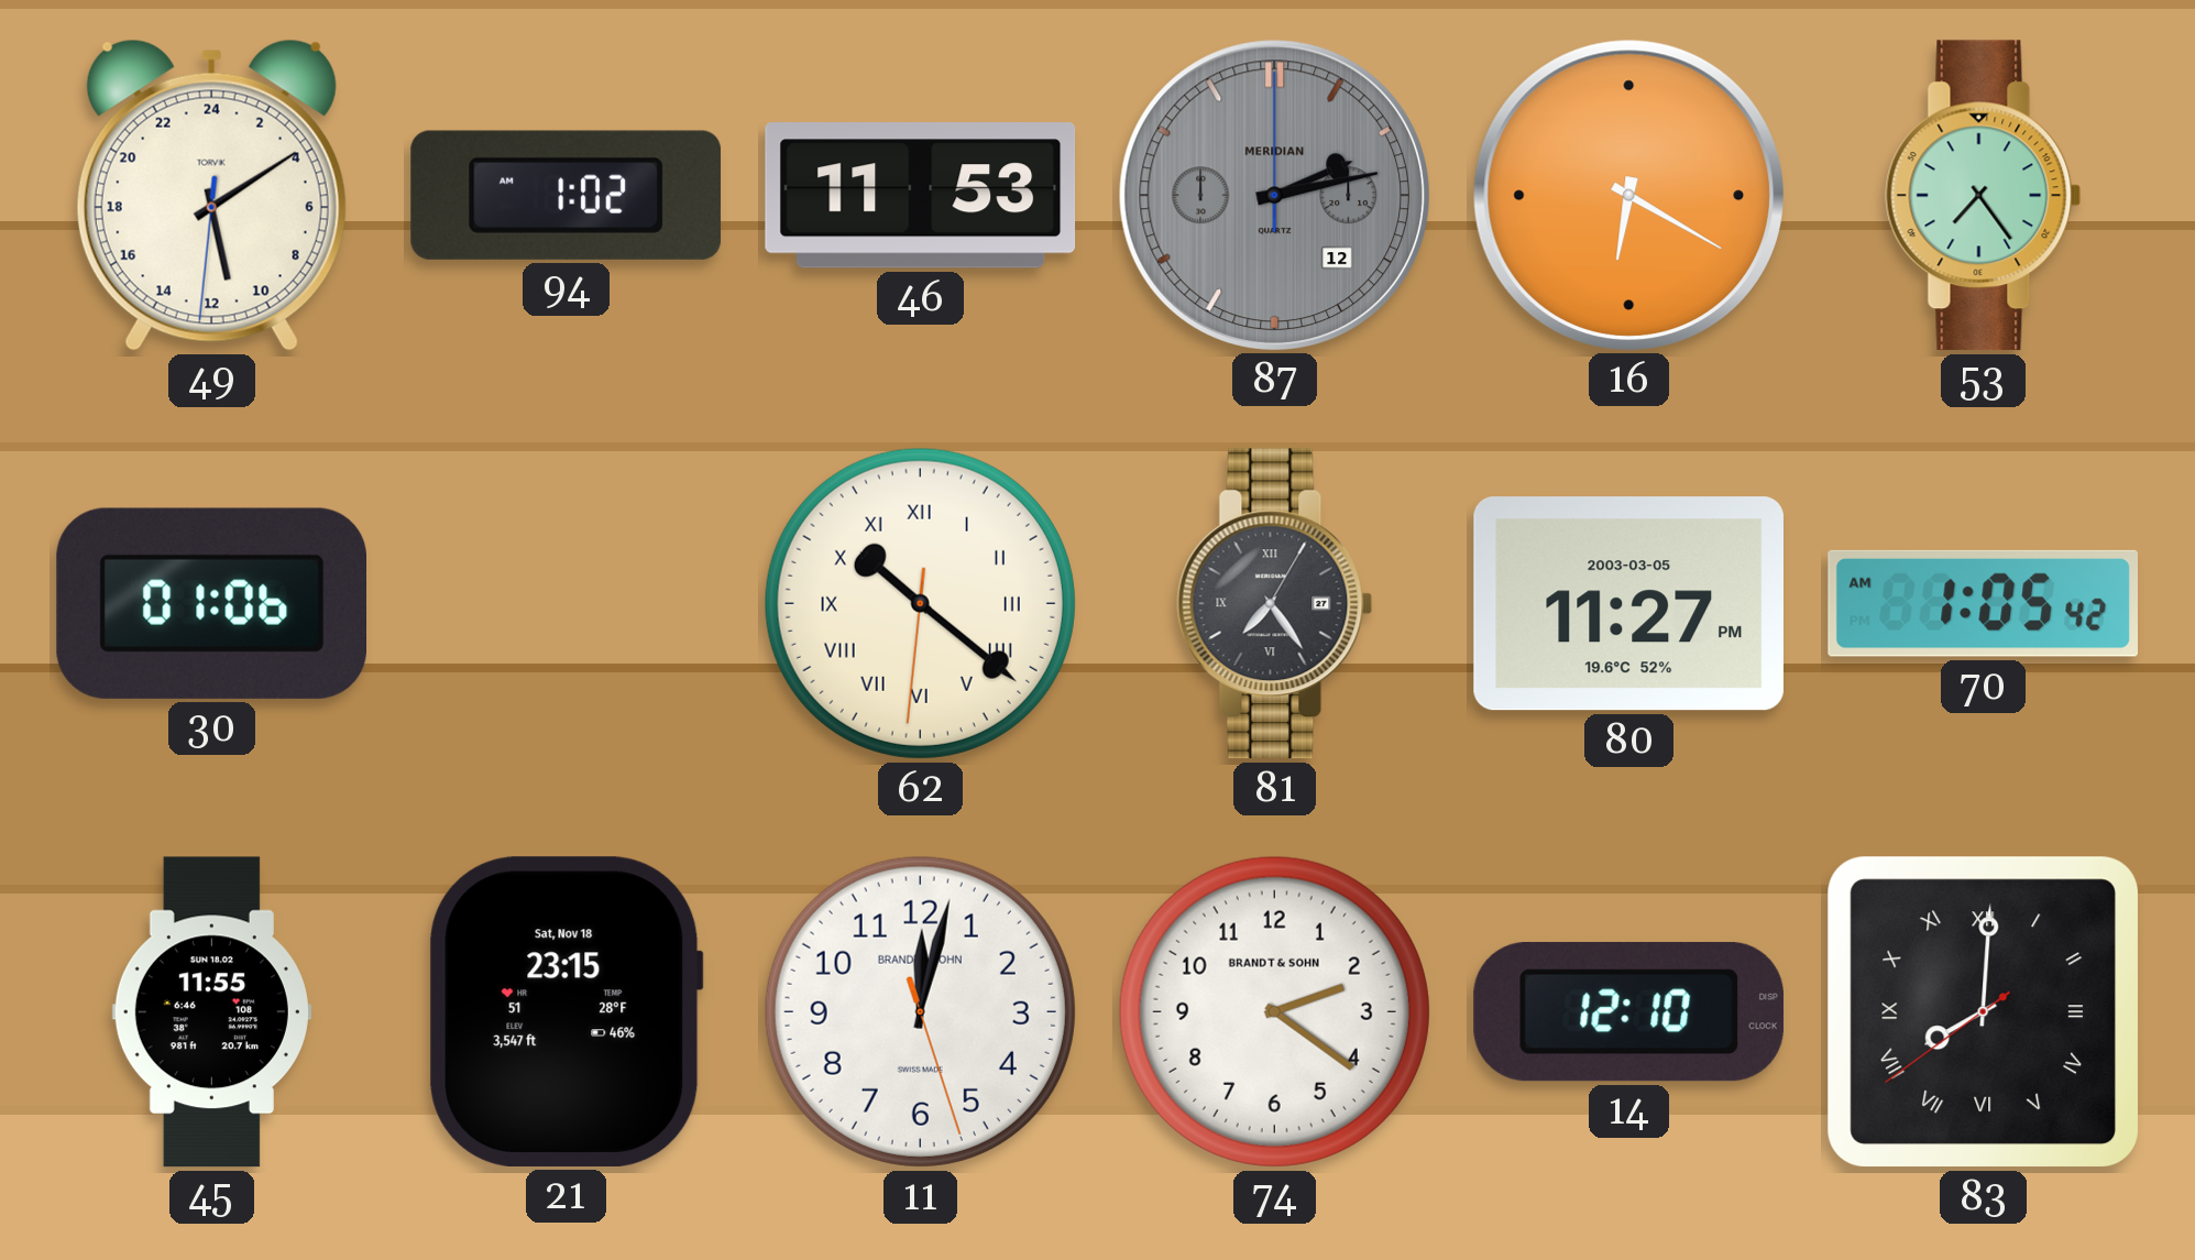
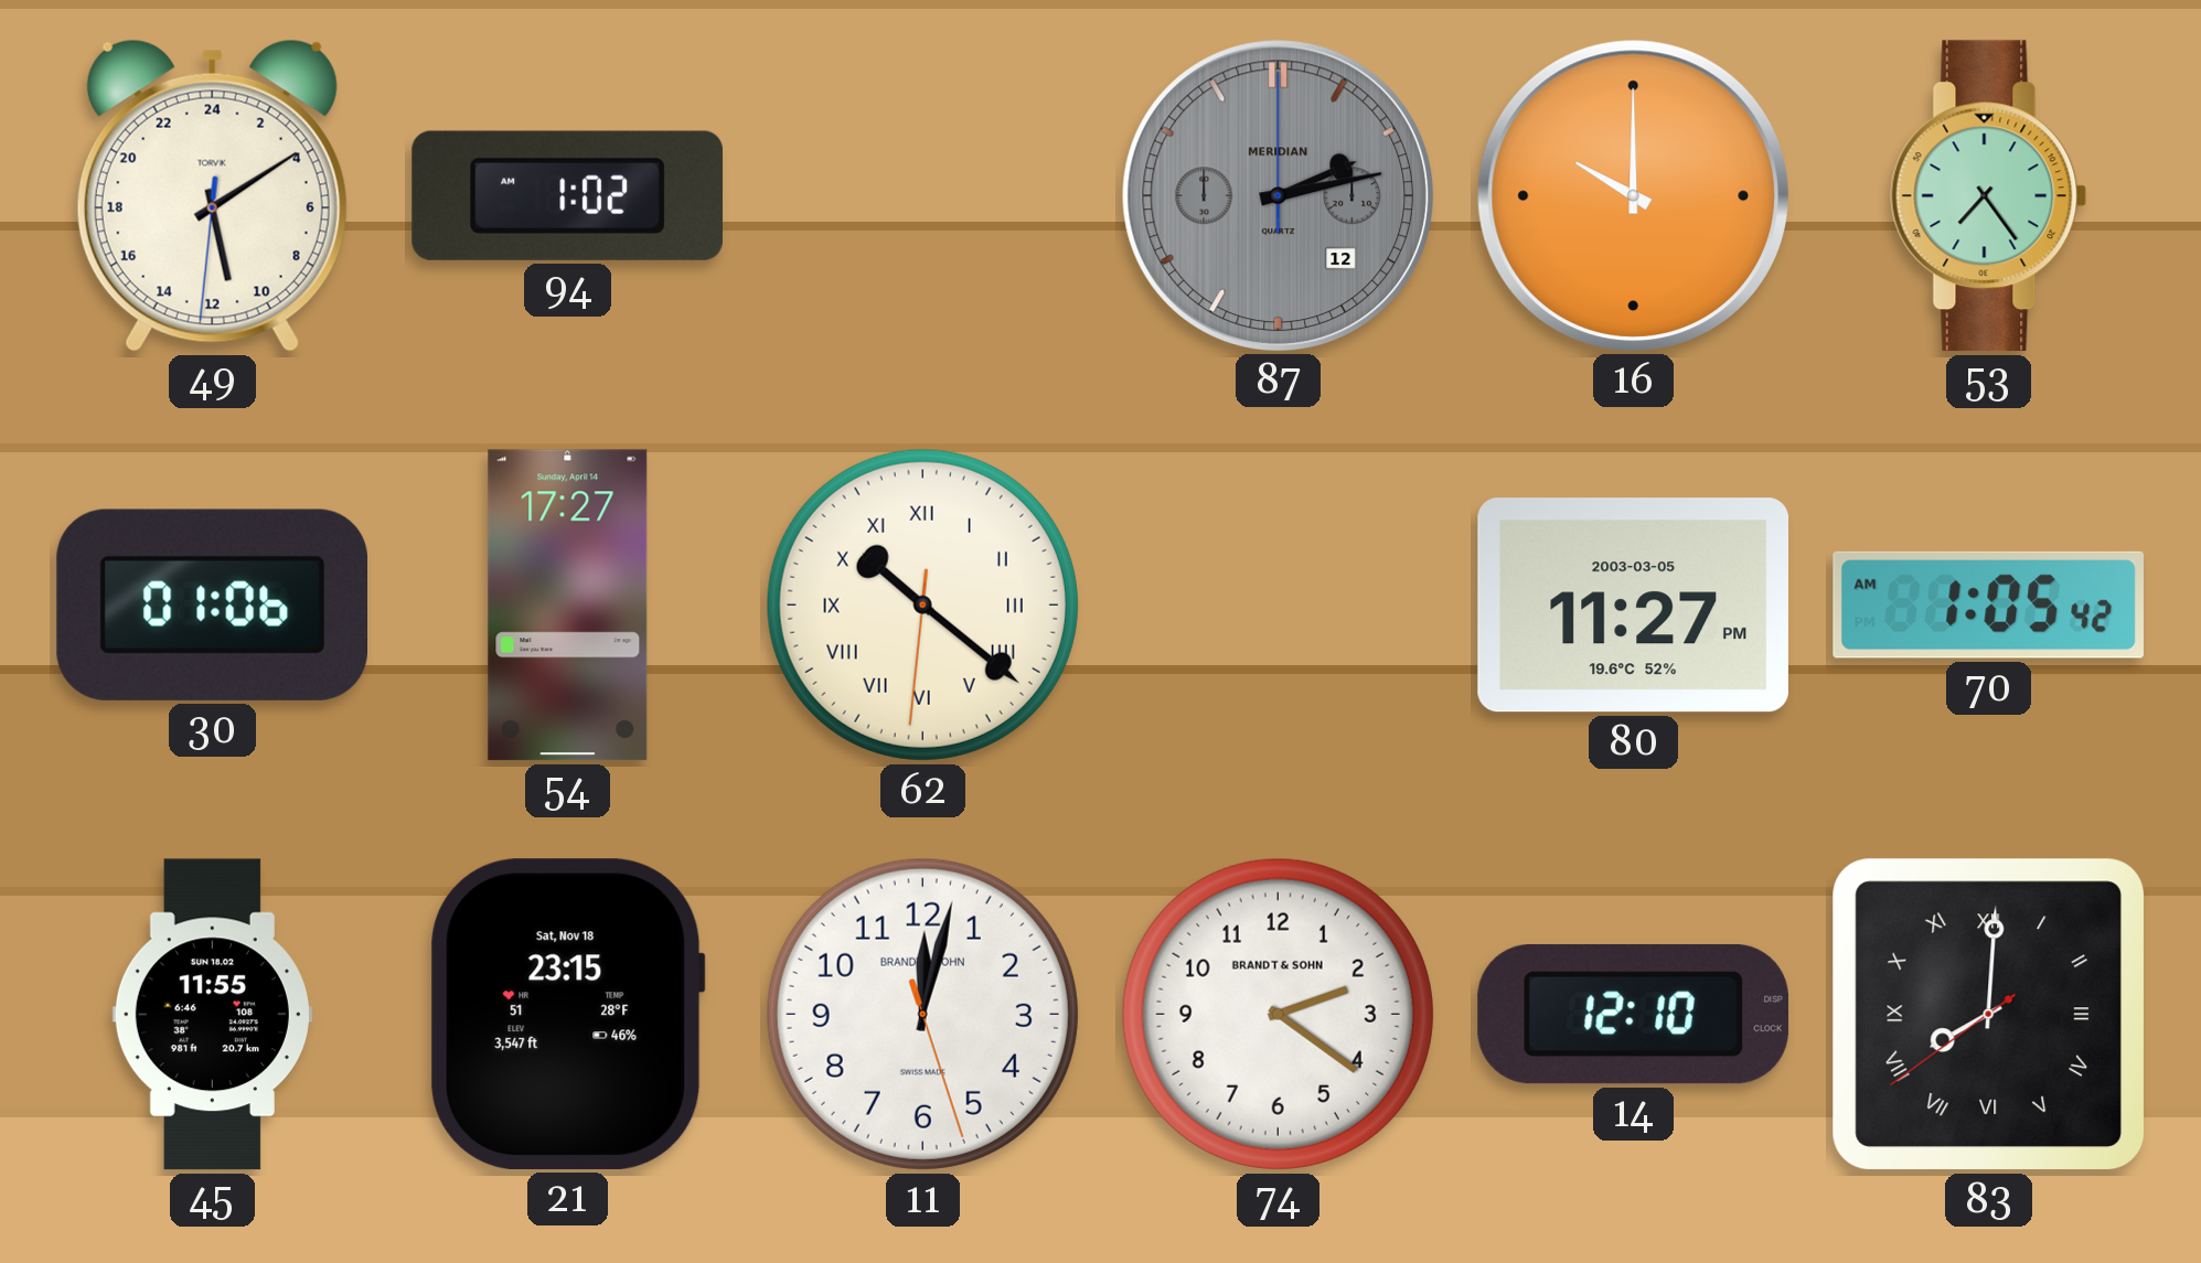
46: 11:53 -> none
16: 6:20 -> 10:00
54: none -> 17:27
81: 7:24 -> none
